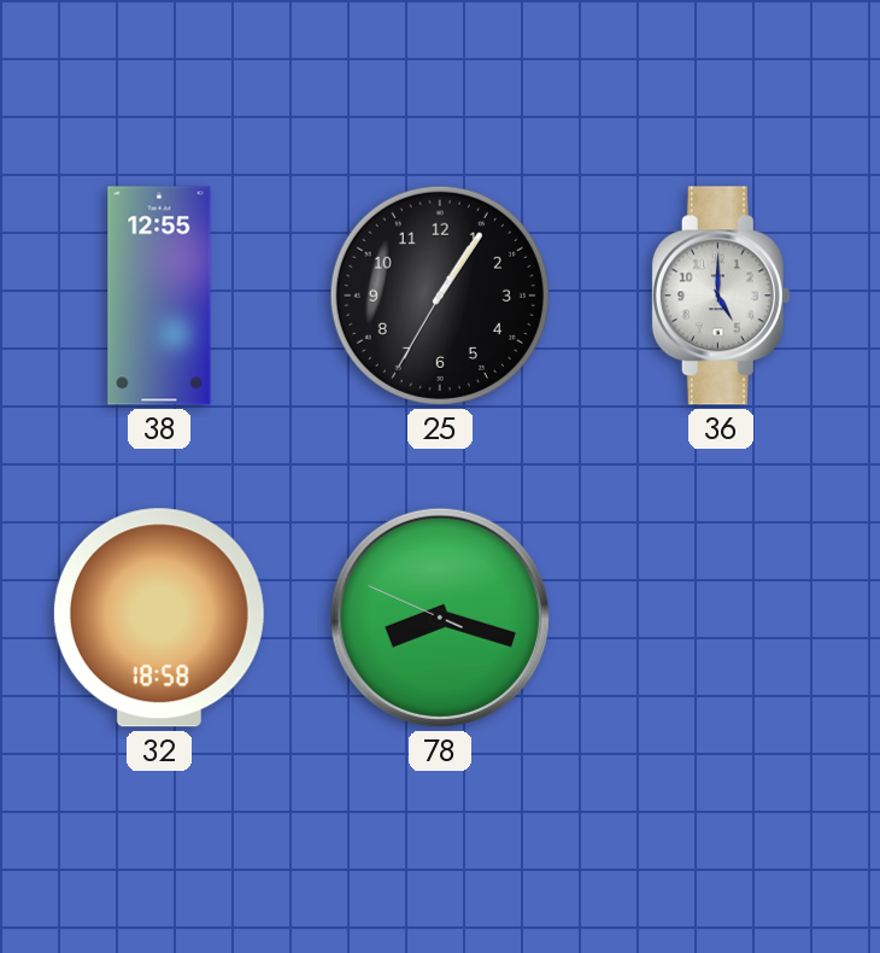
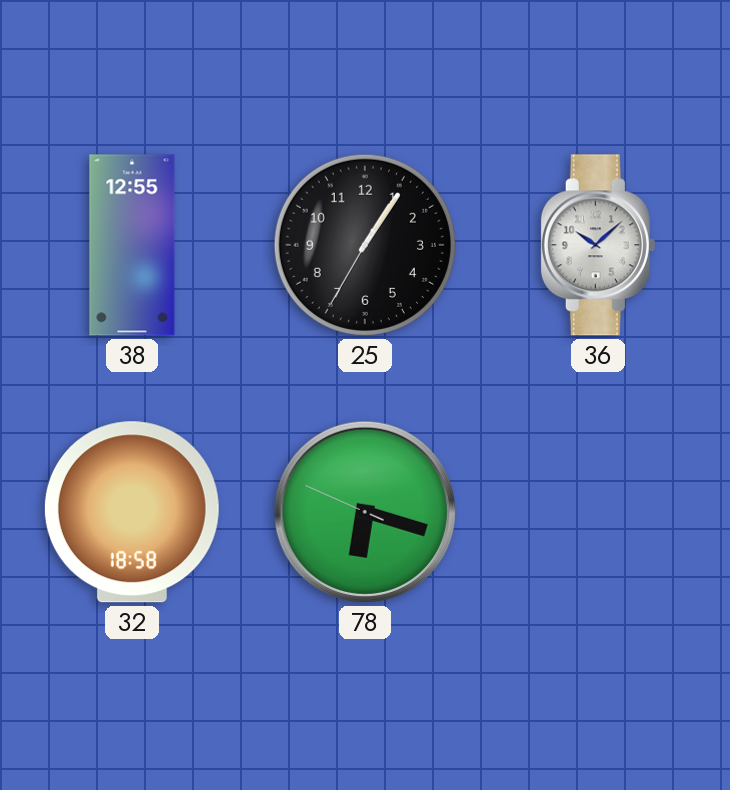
36: 5:00 -> 10:08
78: 8:17 -> 6:17
